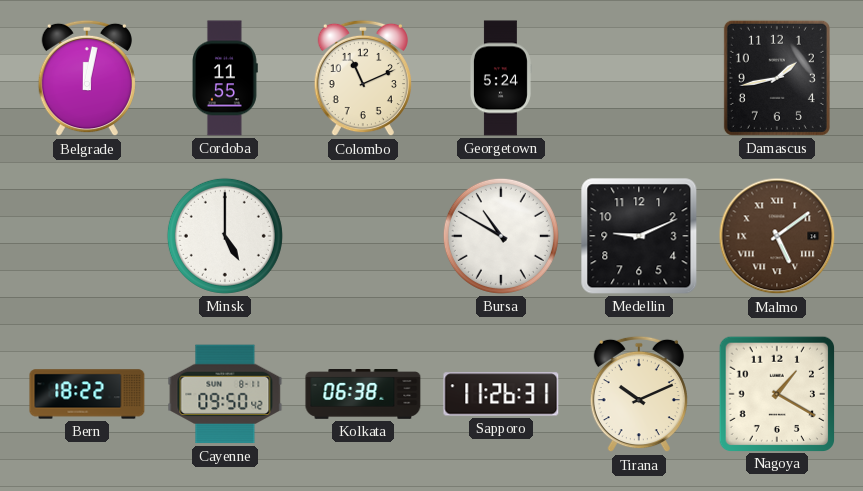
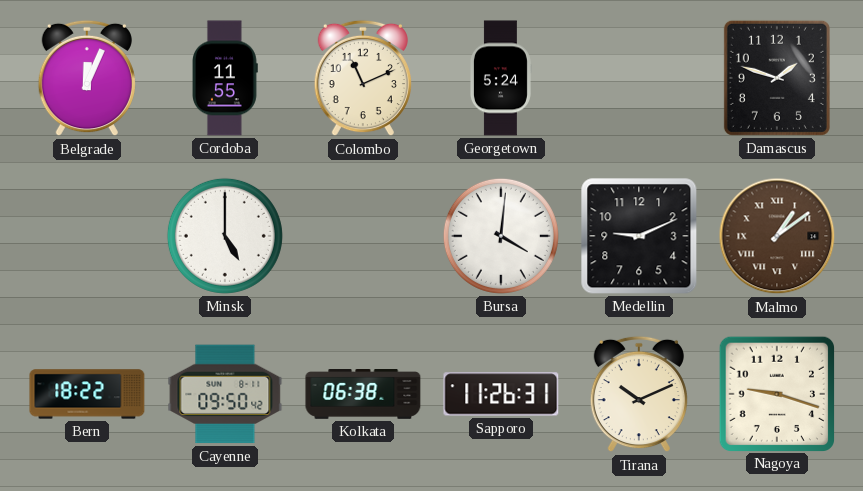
Belgrade: 12:02 -> 12:04
Damascus: 1:43 -> 1:48
Bursa: 10:50 -> 4:01
Malmo: 5:09 -> 1:09
Nagoya: 1:20 -> 9:18
